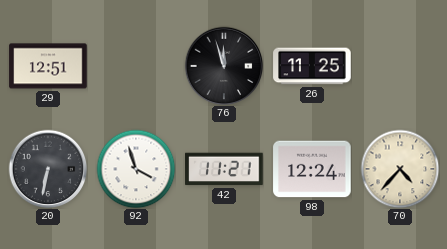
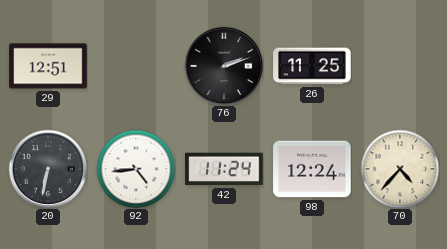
76: 11:57 -> 2:12
92: 3:57 -> 4:44
42: 11:21 -> 11:24
